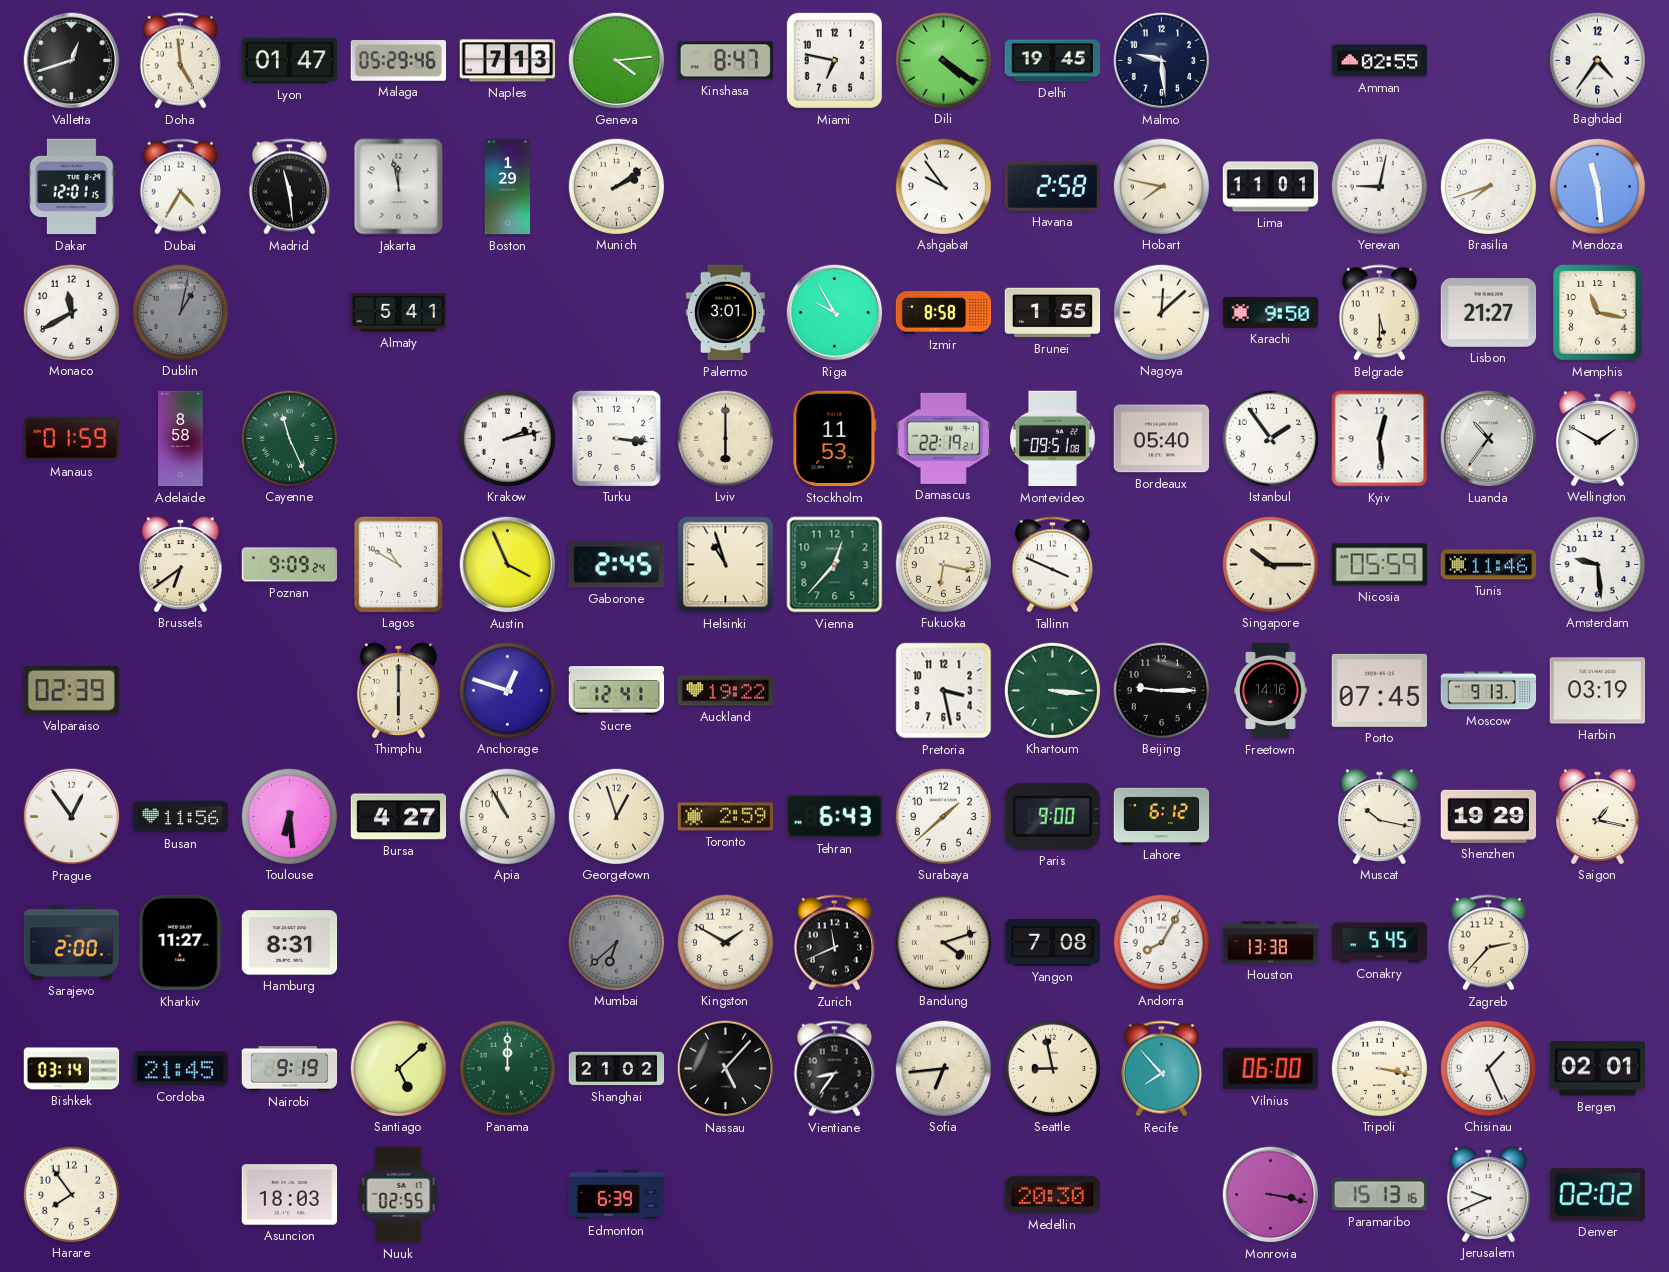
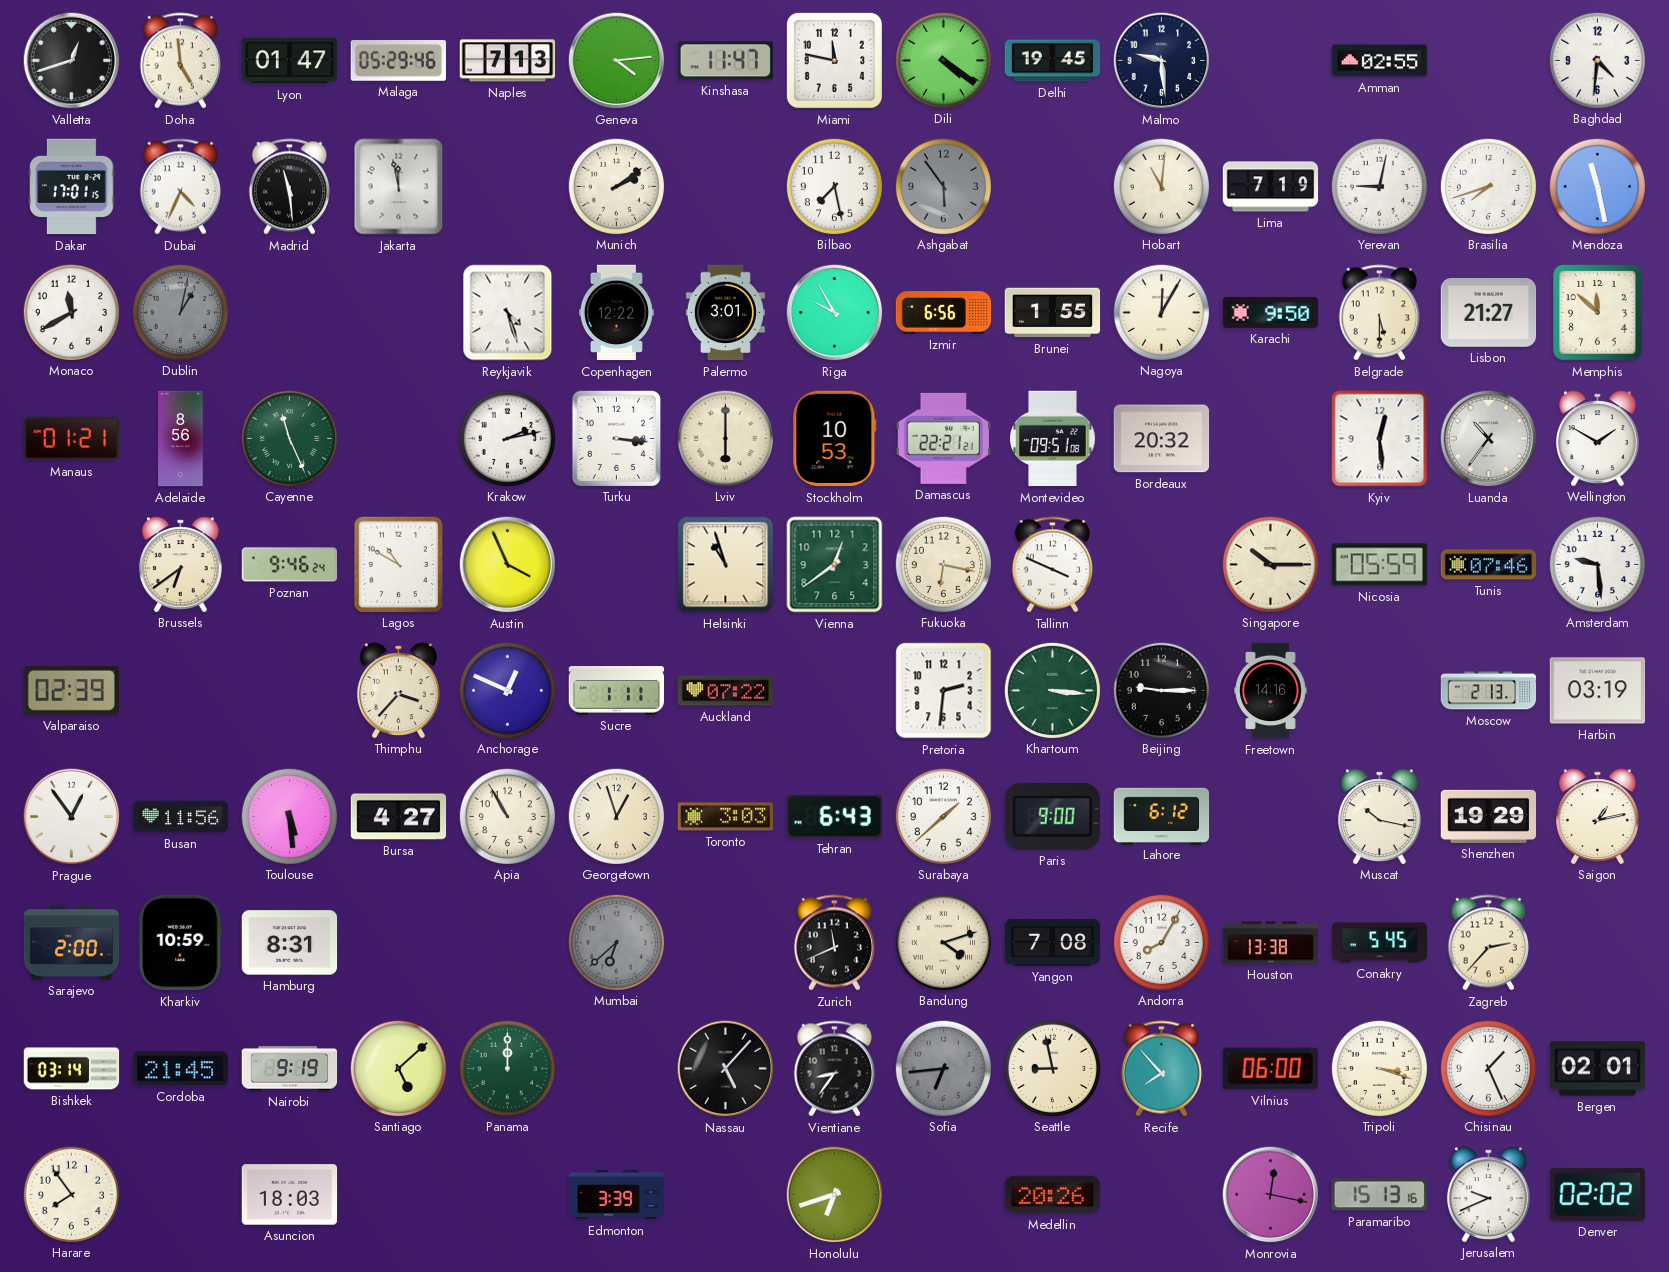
Kinshasa: 8:47 -> 11:47
Miami: 6:47 -> 11:47
Baghdad: 4:36 -> 4:31
Dakar: 12:01 -> 17:01
Dubai: 4:35 -> 4:34
Boston: 1:29 -> none
Bilbao: none -> 7:28
Ashgabat: 9:54 -> 5:54
Ashgabat dial: white -> grey
Havana: 2:58 -> none
Hobart: 7:47 -> 11:01
Lima: 11:01 -> 7:19
Mendoza: 11:29 -> 11:28
Almaty: 5:41 -> none
Reykjavik: none -> 4:27
Copenhagen: none -> 12:22
Izmir: 8:58 -> 6:56
Nagoya: 12:08 -> 12:05
Memphis: 11:17 -> 11:52
Manaus: 01:59 -> 01:21
Adelaide: 8:58 -> 8:56
Stockholm: 11:53 -> 10:53
Damascus: 22:19 -> 22:21
Bordeaux: 05:40 -> 20:32
Istanbul: 1:54 -> none
Poznan: 9:09 -> 9:46
Gaborone: 2:45 -> none
Vienna: 12:37 -> 12:39
Tunis: 11:46 -> 07:46
Thimphu: 6:00 -> 3:37
Anchorage: 12:48 -> 12:49
Sucre: 12:41 -> 1:11
Auckland: 19:22 -> 07:22
Pretoria: 3:28 -> 2:31
Porto: 07:45 -> none
Moscow: 9:13 -> 2:13
Toulouse: 6:29 -> 5:29
Toronto: 2:59 -> 3:03
Saigon: 1:17 -> 1:13
Kharkiv: 11:27 -> 10:59
Kingston: 1:50 -> none
Shanghai: 21:02 -> none
Sofia dial: cream -> grey
Tripoli: 3:17 -> 3:18
Nuuk: 02:55 -> none
Edmonton: 6:39 -> 3:39
Honolulu: none -> 6:42
Medellin: 20:30 -> 20:26
Monrovia: 3:17 -> 12:17
